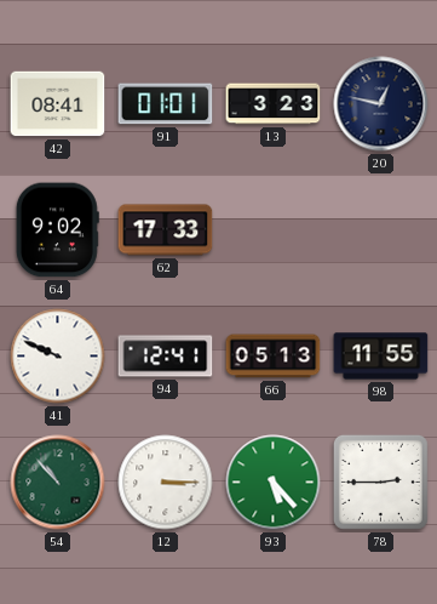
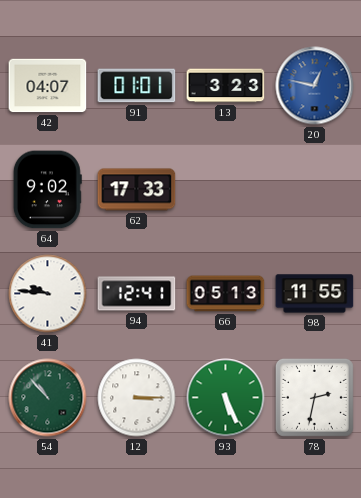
42: 08:41 -> 04:07
20 dial: navy -> blue
41: 9:49 -> 9:46
93: 5:23 -> 5:26
78: 2:45 -> 2:32
